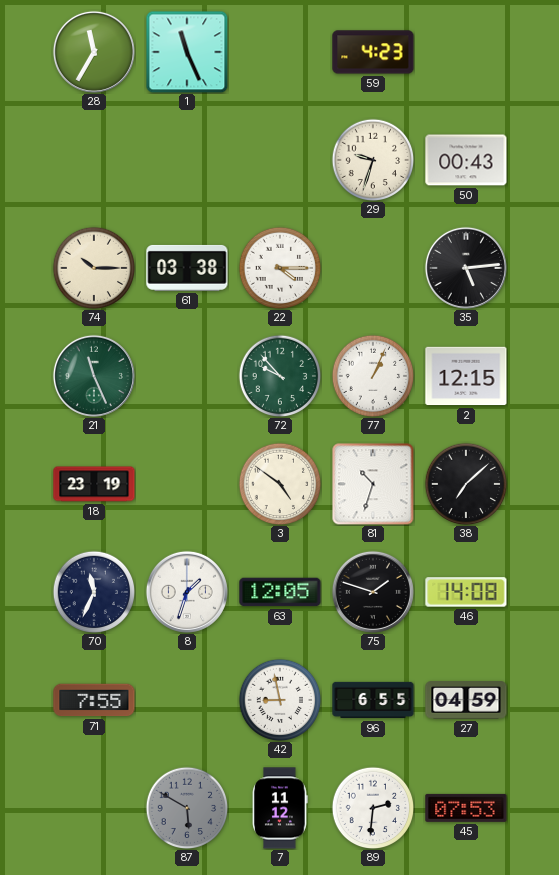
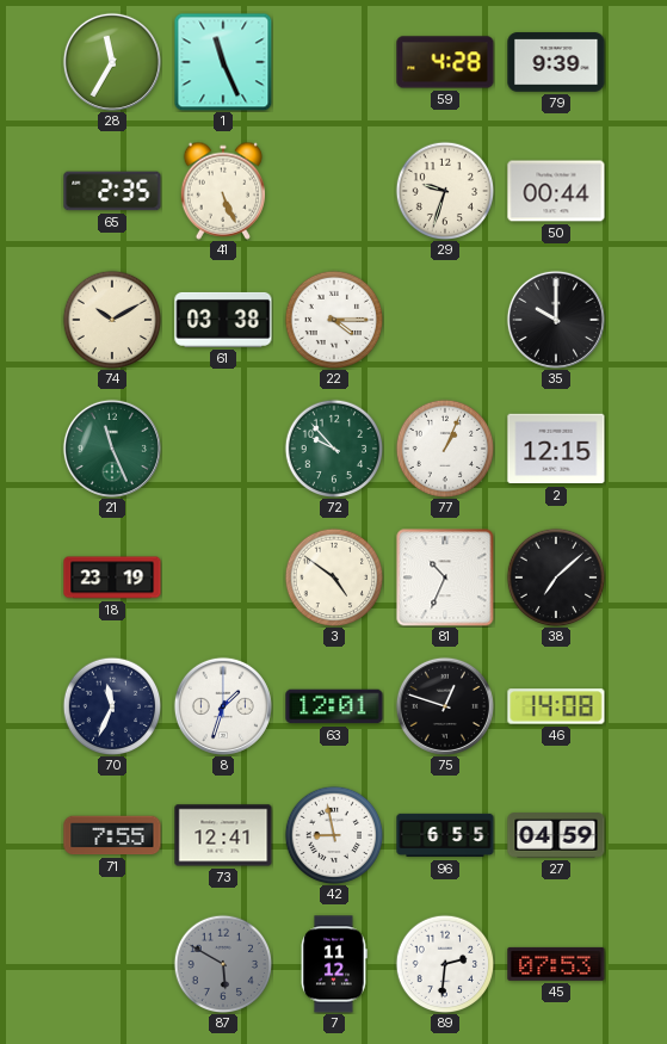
59: 4:23 -> 4:28
79: none -> 9:39
65: none -> 2:35
41: none -> 5:26
50: 00:43 -> 00:44
74: 10:15 -> 10:10
35: 5:14 -> 10:00
81: 10:33 -> 10:34
63: 12:05 -> 12:01
75: 1:48 -> 12:48
73: none -> 12:41
